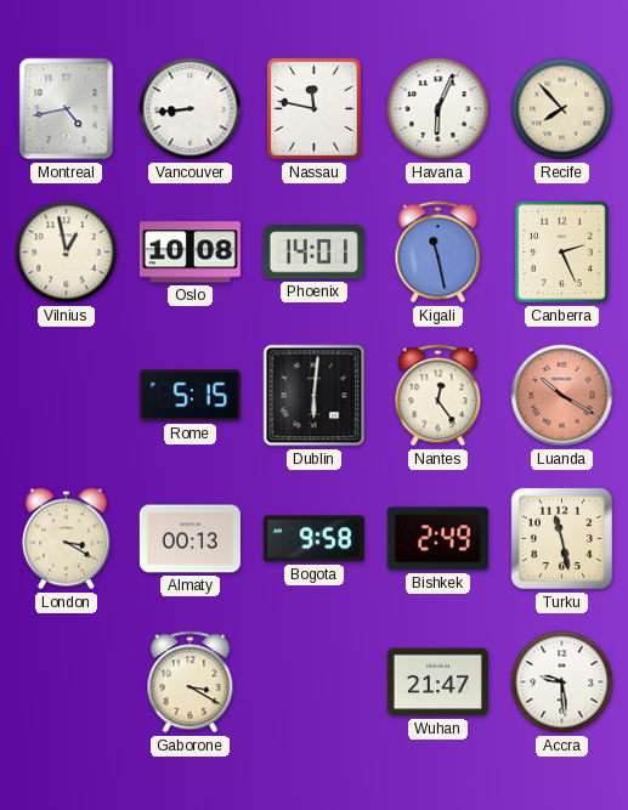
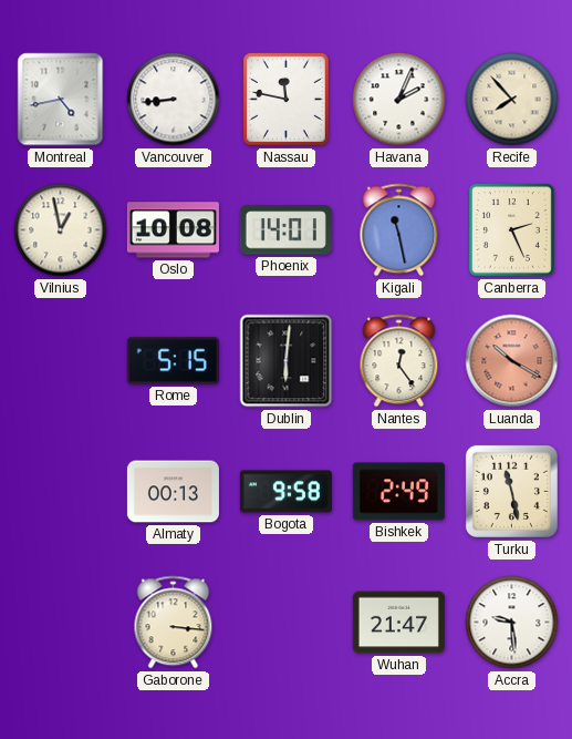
Havana: 6:04 -> 2:04
London: 3:20 -> none
Gaborone: 3:20 -> 3:16
